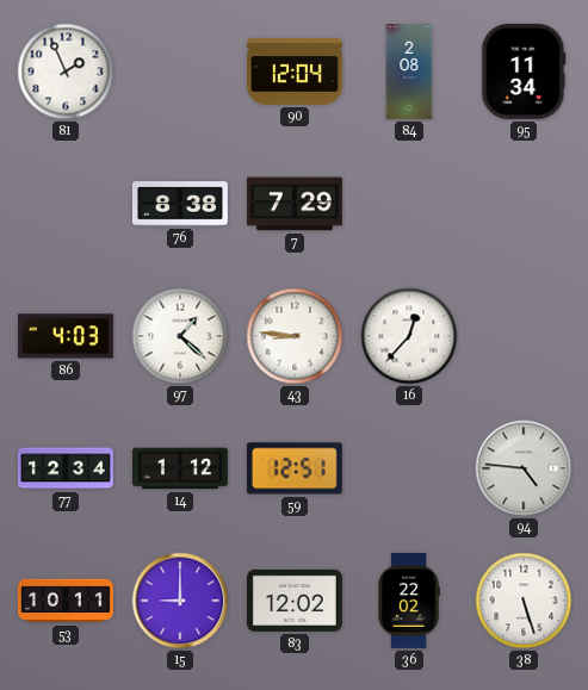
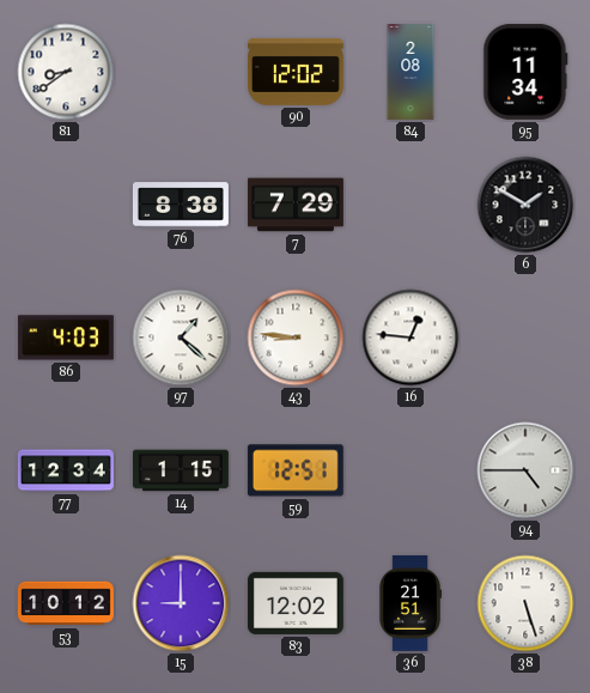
81: 1:56 -> 8:39
90: 12:04 -> 12:02
6: none -> 1:50
16: 12:37 -> 12:46
14: 1:12 -> 1:15
94: 4:46 -> 4:45
53: 10:11 -> 10:12
36: 22:02 -> 21:51
